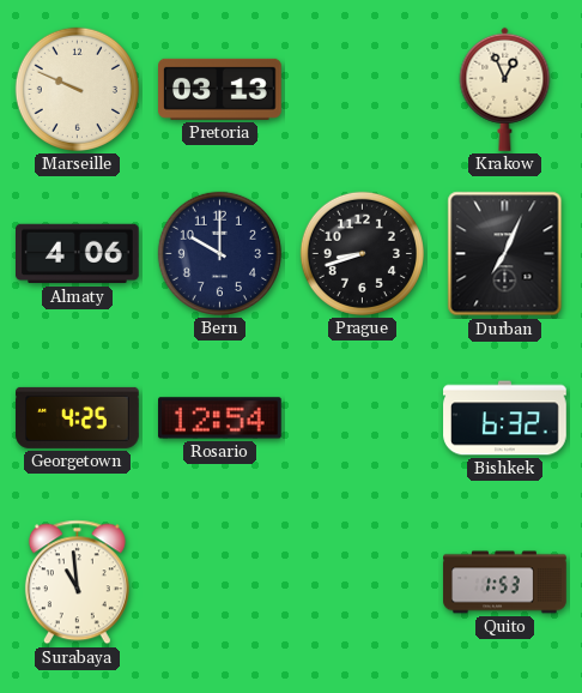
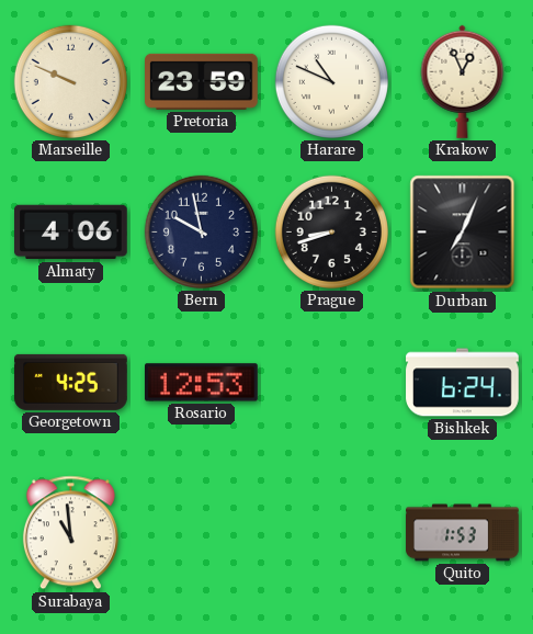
Pretoria: 03:13 -> 23:59
Harare: none -> 10:49
Bern: 10:00 -> 9:58
Rosario: 12:54 -> 12:53
Bishkek: 6:32 -> 6:24
